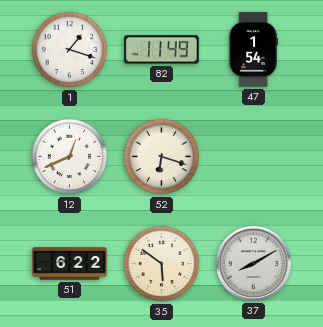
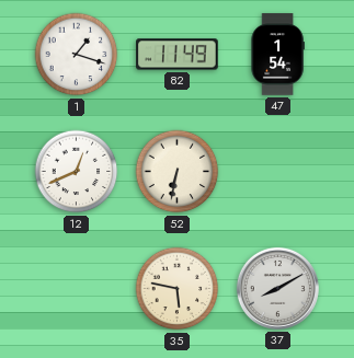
52: 6:18 -> 6:32
51: 6:22 -> none
35: 5:51 -> 5:47
